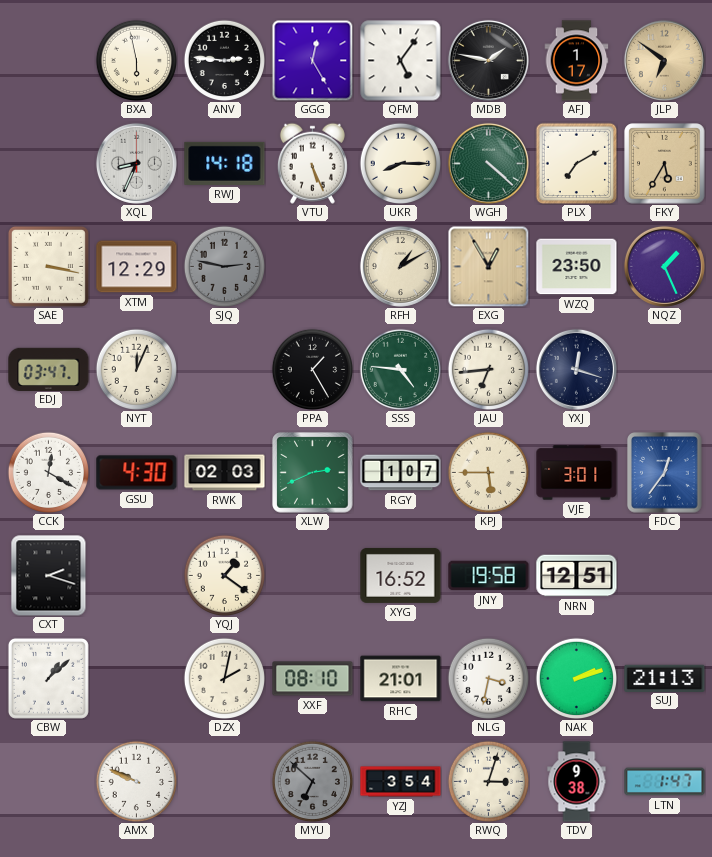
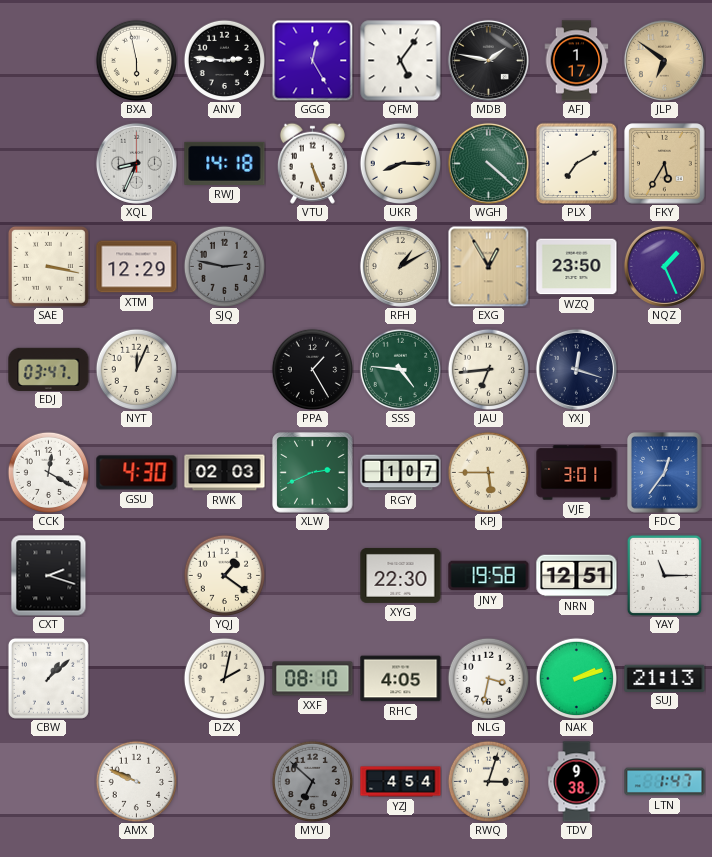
XYG: 16:52 -> 22:30
YAY: none -> 11:15
RHC: 21:01 -> 4:05
YZJ: 3:54 -> 4:54
